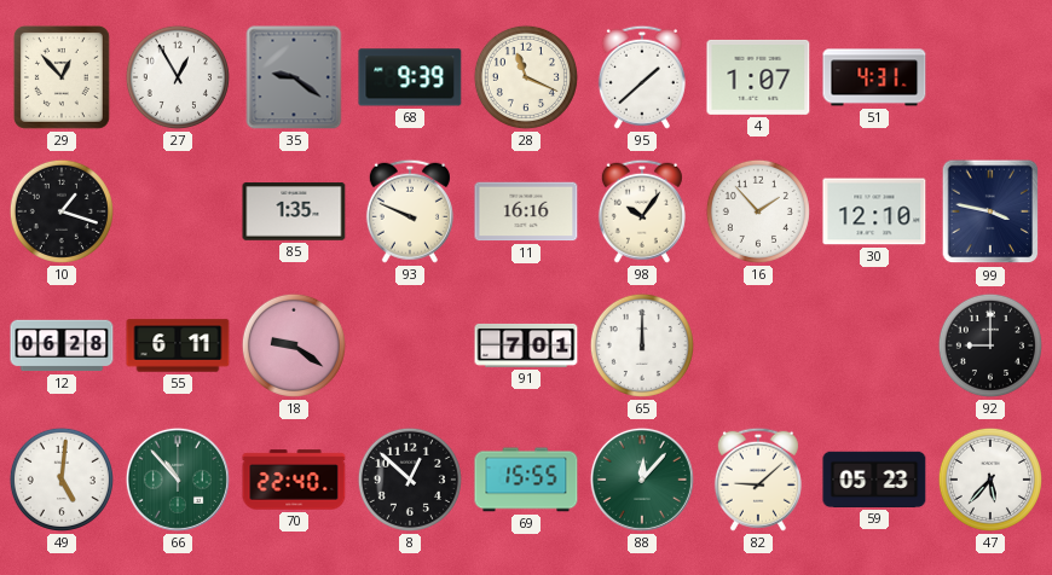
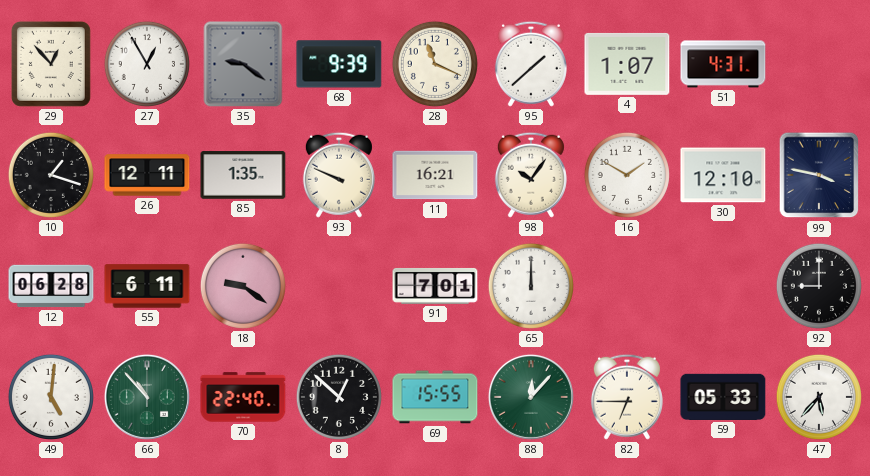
26: none -> 12:11
11: 16:16 -> 16:21
16: 1:53 -> 1:50
82: 9:08 -> 6:45
59: 05:23 -> 05:33
